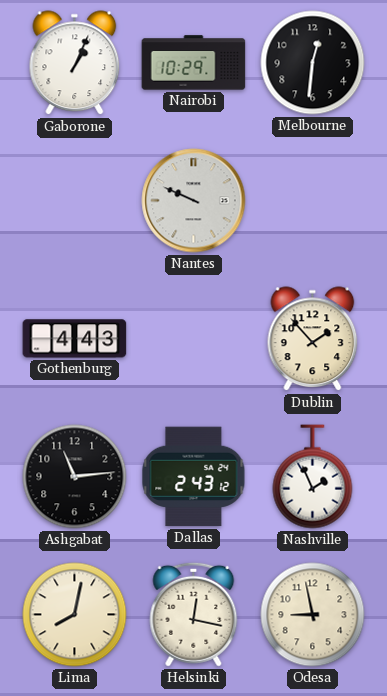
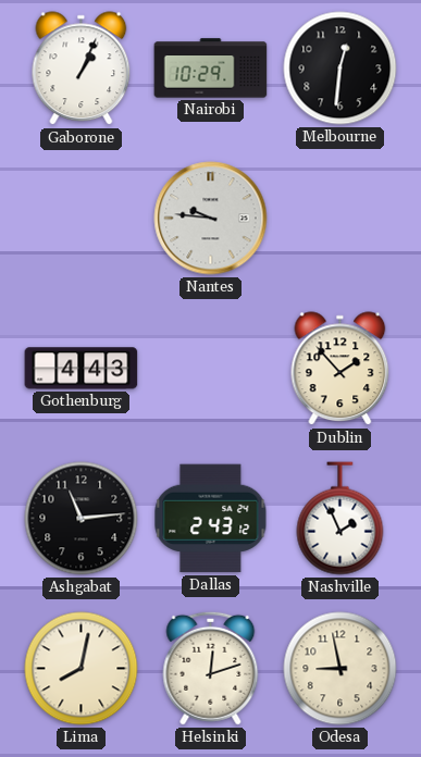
Nantes: 9:49 -> 9:46
Helsinki: 12:17 -> 12:12
